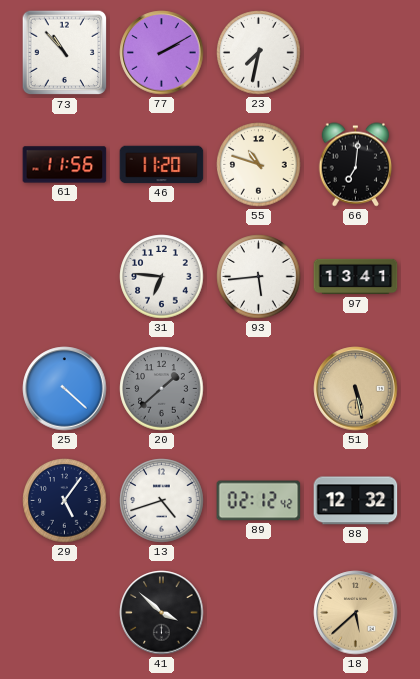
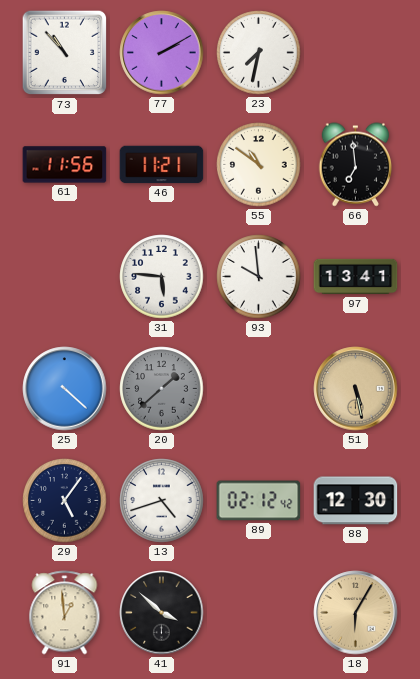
46: 11:20 -> 11:21
55: 10:48 -> 10:51
66: 7:01 -> 6:59
31: 6:46 -> 5:46
93: 5:44 -> 9:59
88: 12:32 -> 12:30
91: none -> 12:59
18: 5:38 -> 6:05
